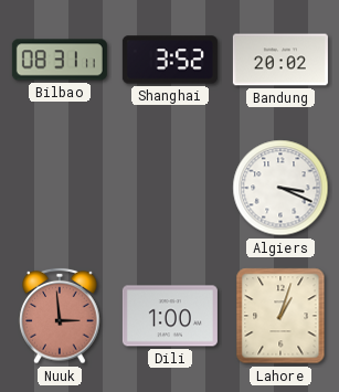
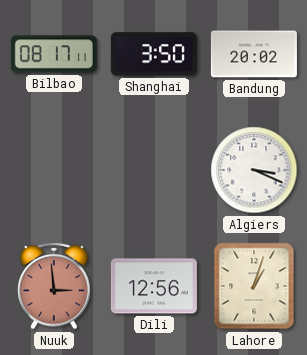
Bilbao: 08:31 -> 08:17
Shanghai: 3:52 -> 3:50
Dili: 1:00 -> 12:56
